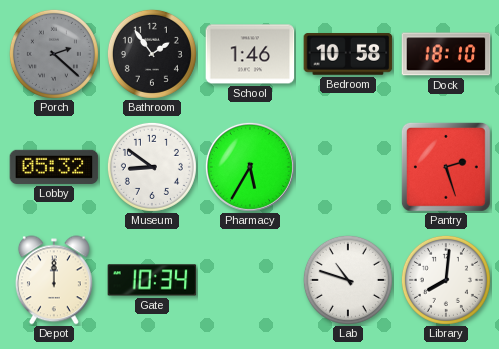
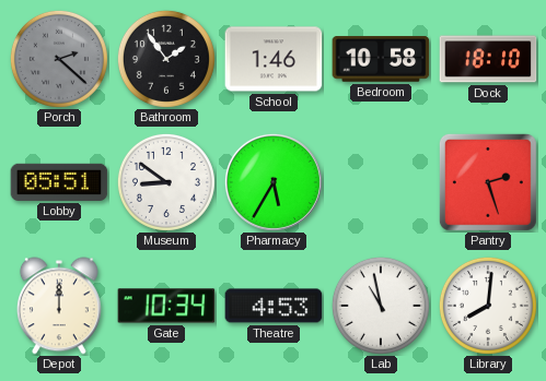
Lobby: 05:32 -> 05:51
Theatre: none -> 4:53
Lab: 10:48 -> 10:58
